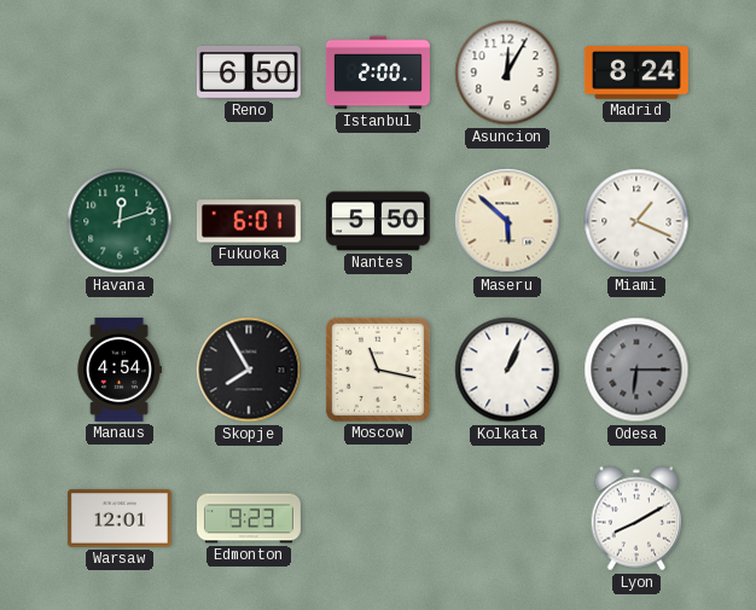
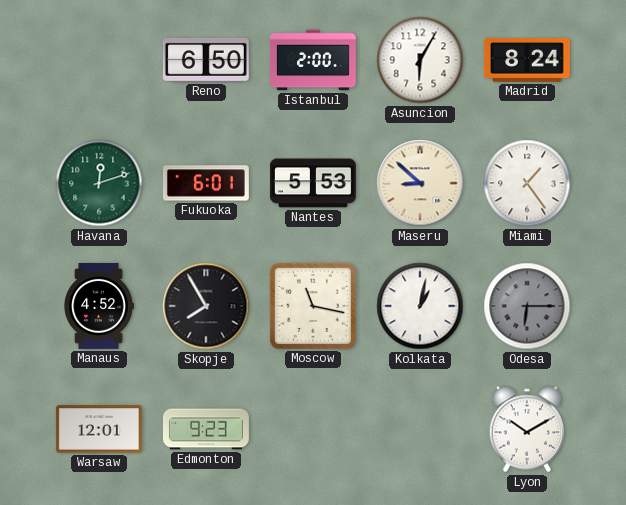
Asuncion: 12:05 -> 6:05
Nantes: 5:50 -> 5:53
Maseru: 5:52 -> 8:52
Miami: 1:19 -> 1:24
Manaus: 4:54 -> 4:52
Kolkata: 1:04 -> 1:02
Lyon: 8:10 -> 10:10
